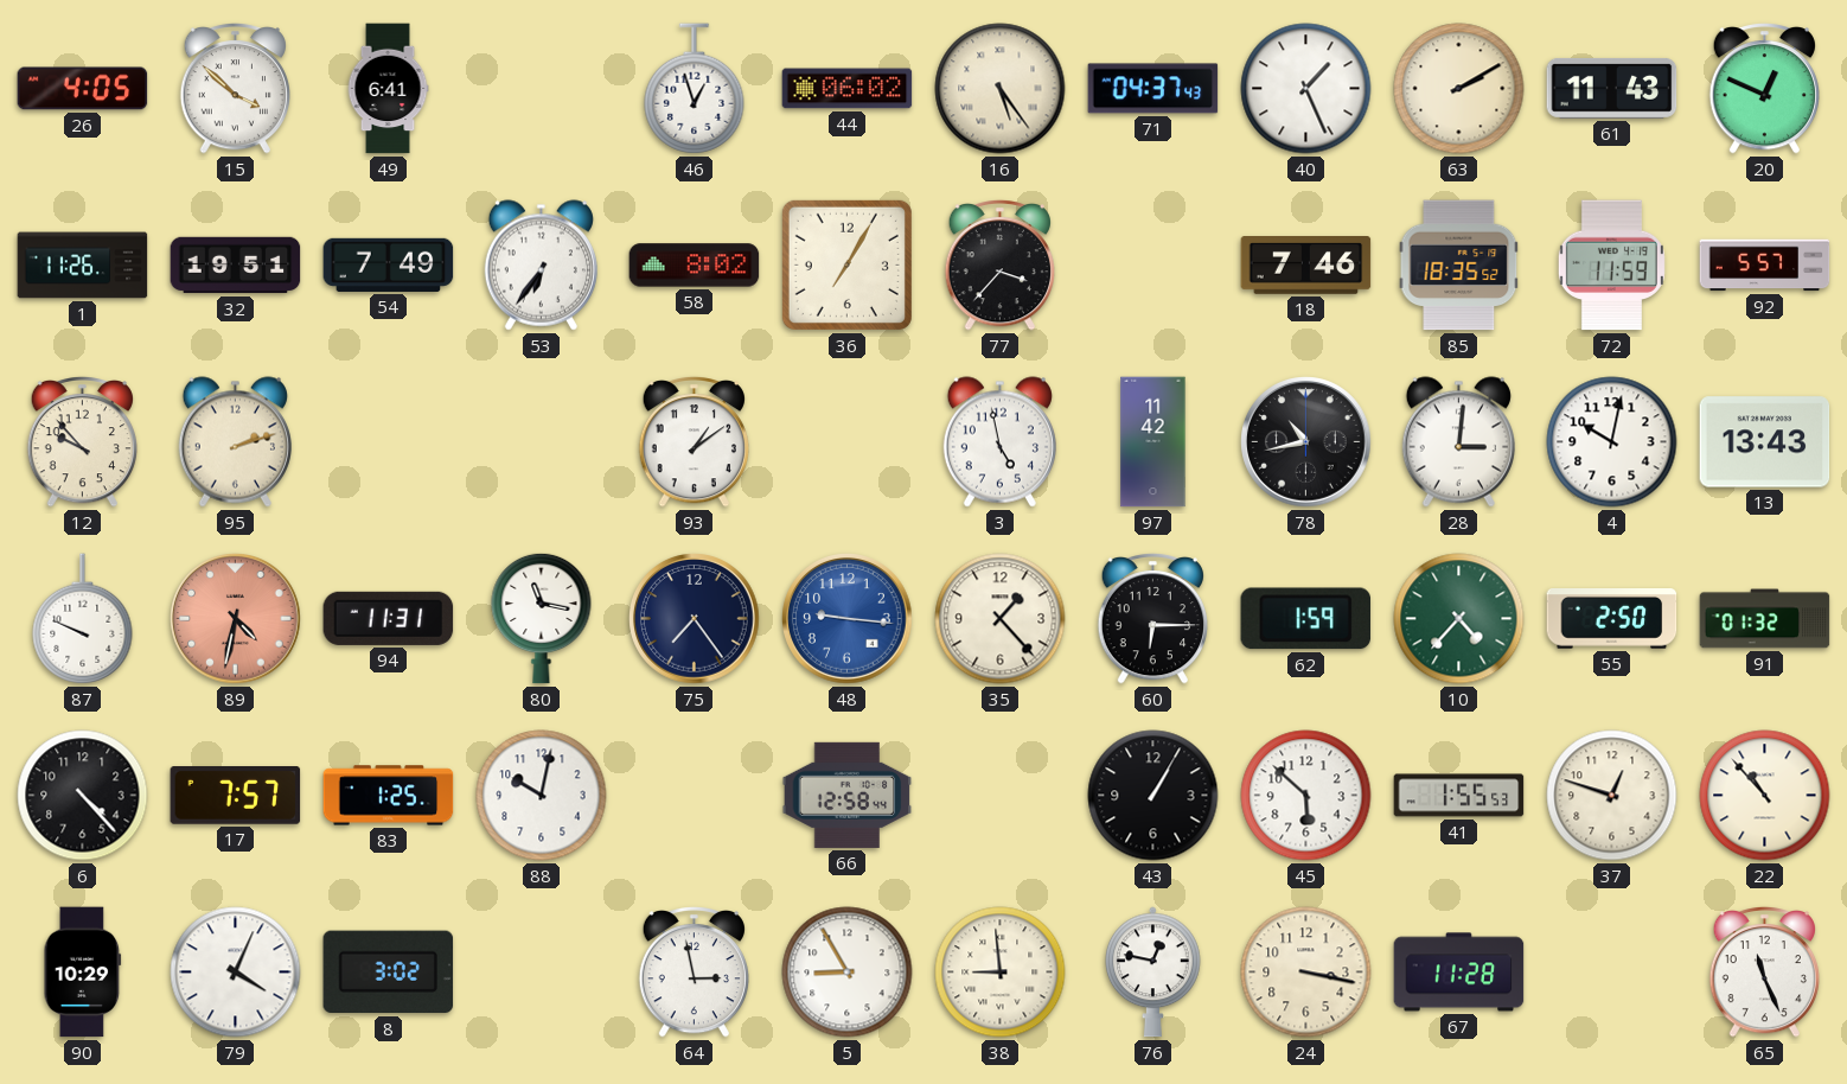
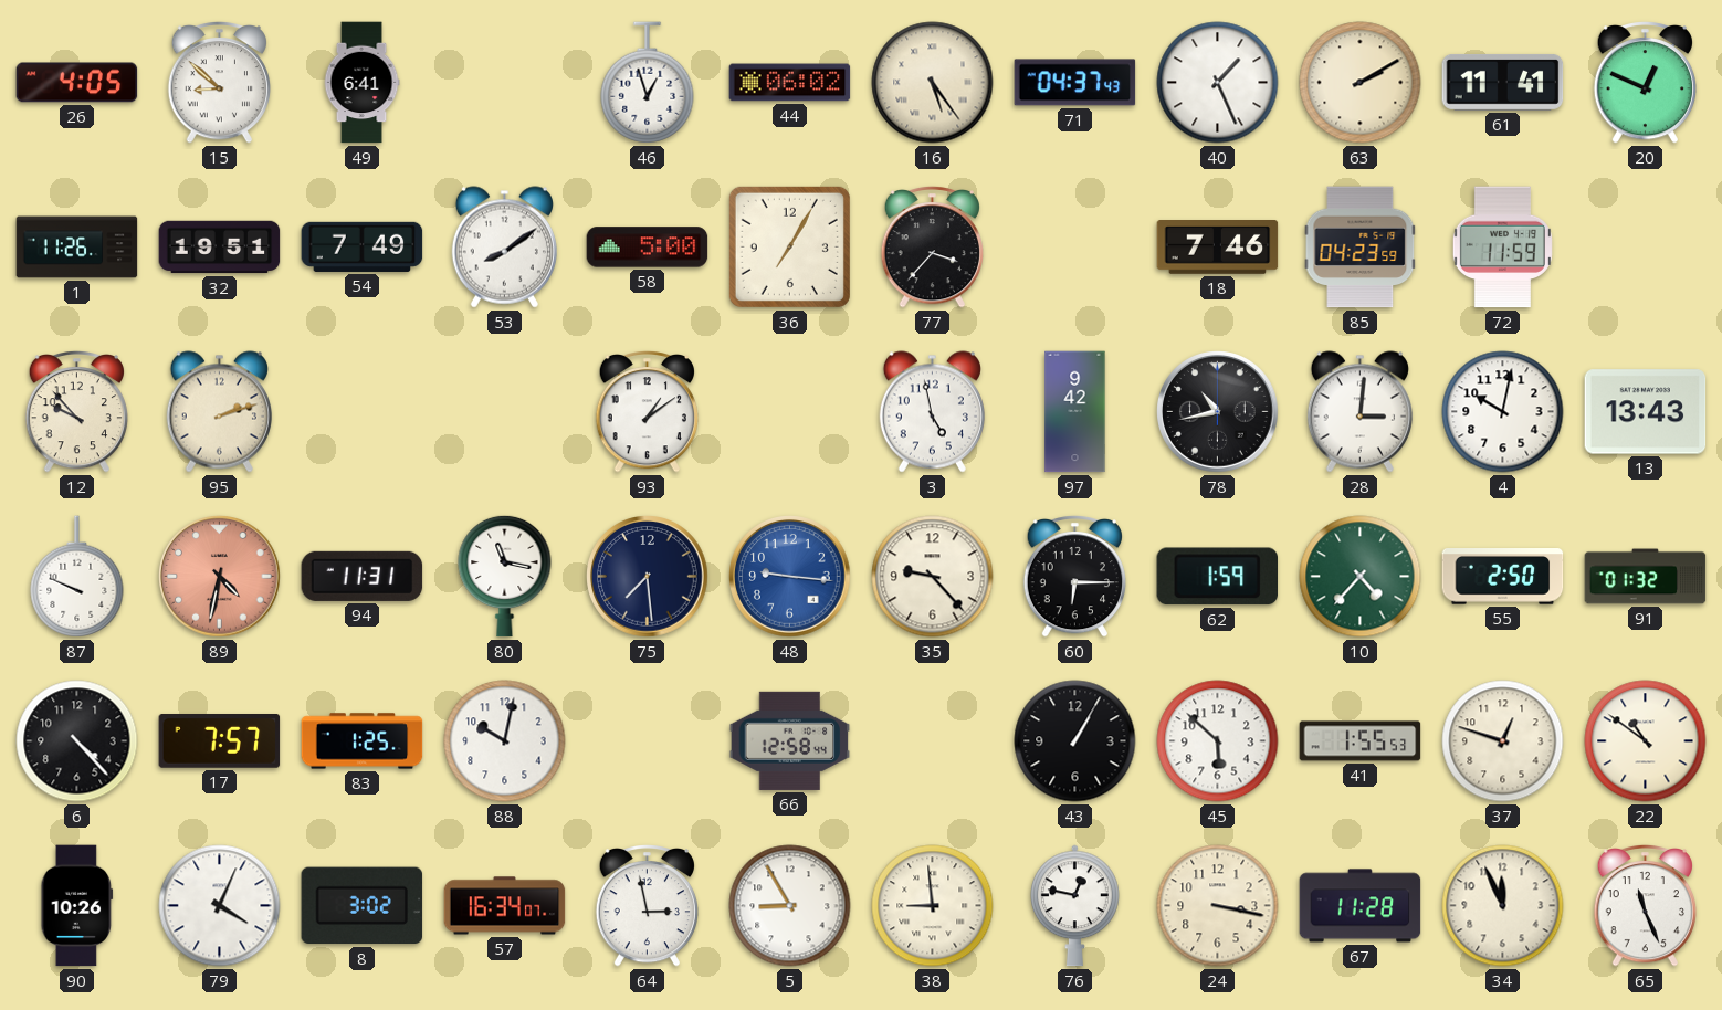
15: 3:52 -> 8:52
61: 11:43 -> 11:41
53: 6:36 -> 8:09
58: 8:02 -> 5:00
85: 18:35 -> 04:23
92: 5:57 -> none
97: 11:42 -> 9:42
75: 7:24 -> 7:29
35: 1:23 -> 9:23
22: 10:53 -> 10:51
90: 10:29 -> 10:26
57: none -> 16:34
34: none -> 11:56
